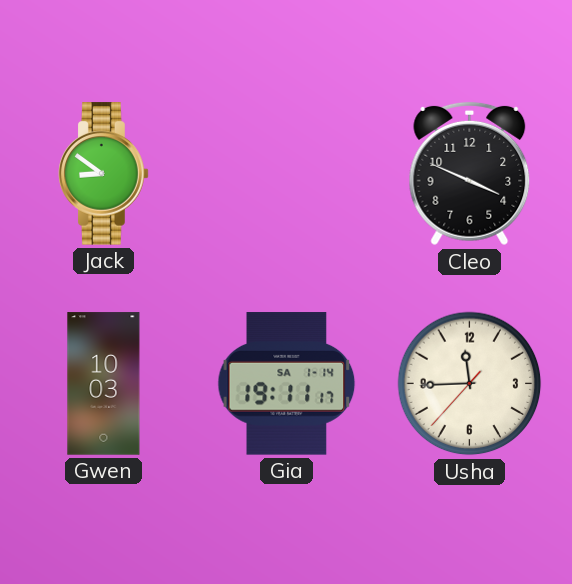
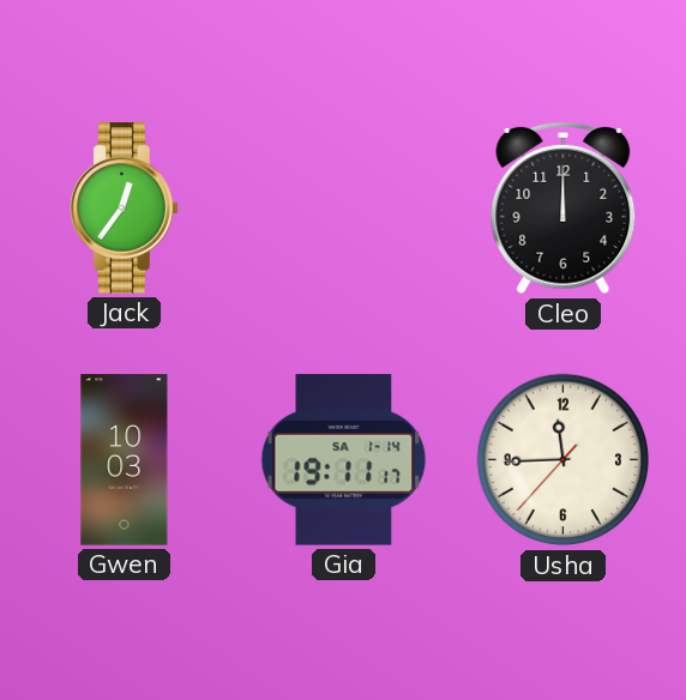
Jack: 8:51 -> 12:36
Cleo: 3:49 -> 12:00
